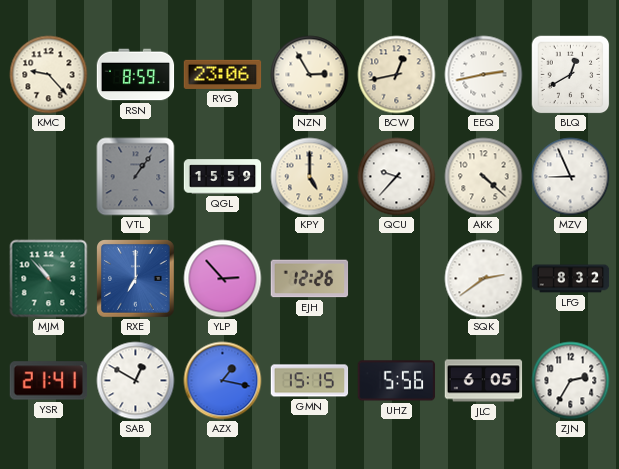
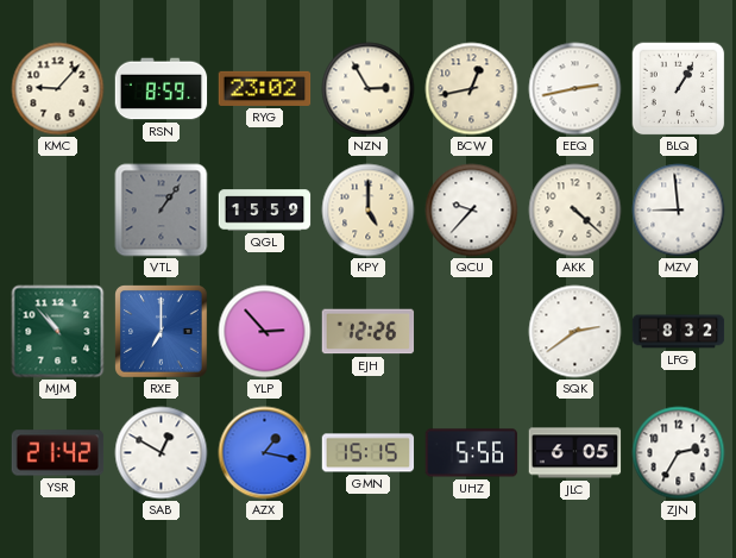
KMC: 9:23 -> 9:07
RYG: 23:06 -> 23:02
BLQ: 12:40 -> 1:05
MZV: 8:56 -> 8:59
YSR: 21:41 -> 21:42
